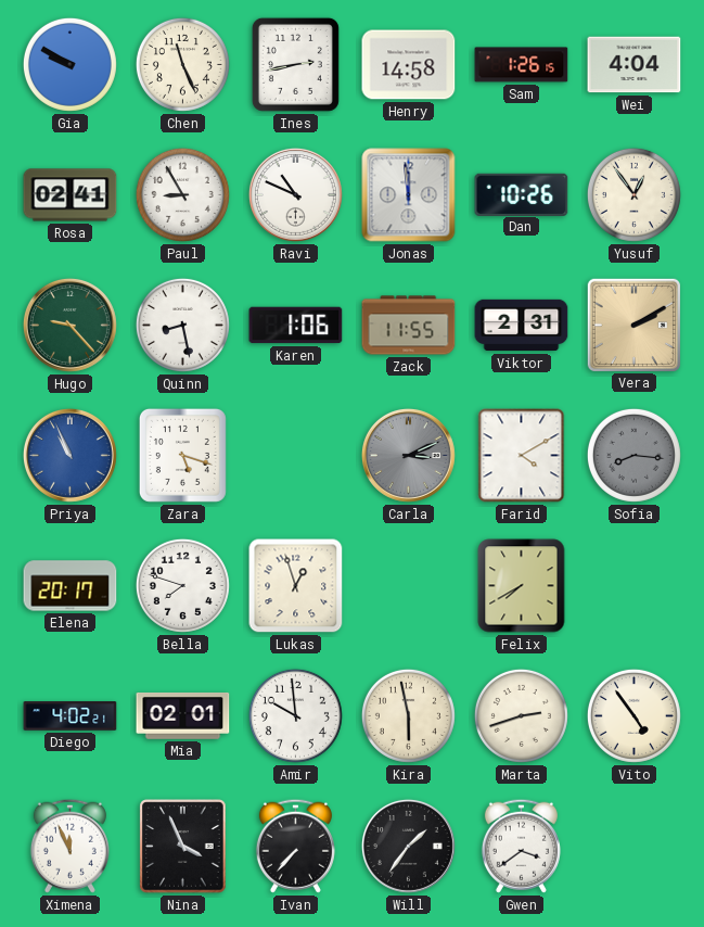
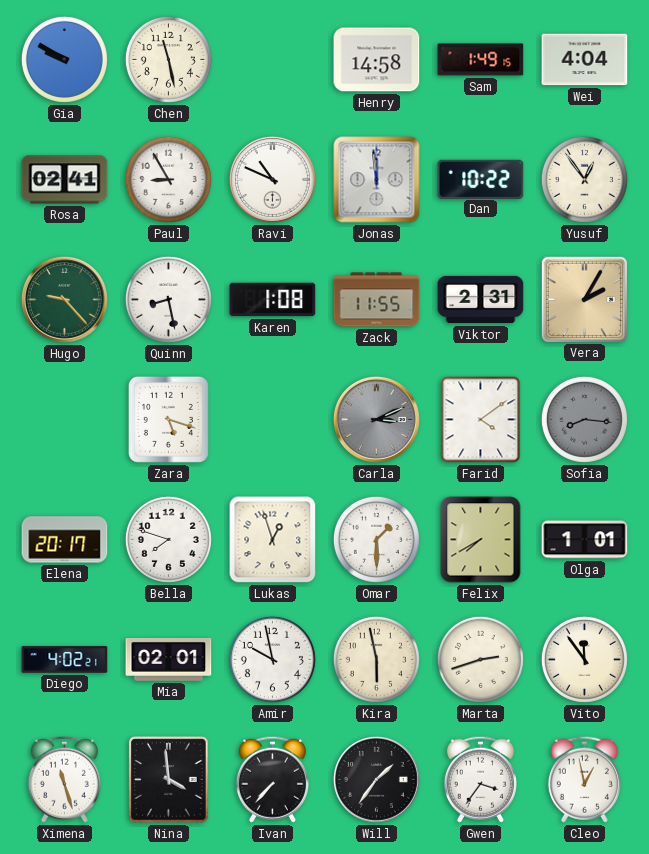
Chen: 11:26 -> 11:28
Ines: 2:43 -> none
Sam: 1:26 -> 1:49
Dan: 10:26 -> 10:22
Karen: 1:06 -> 1:08
Vera: 2:10 -> 2:05
Priya: 10:56 -> none
Farid: 4:10 -> 4:09
Omar: none -> 1:30
Olga: none -> 1:01
Amir: 9:59 -> 9:58
Vito: 4:54 -> 11:54
Ximena: 11:56 -> 11:27
Nina: 3:56 -> 3:59
Gwen: 3:39 -> 3:36
Cleo: none -> 12:58
